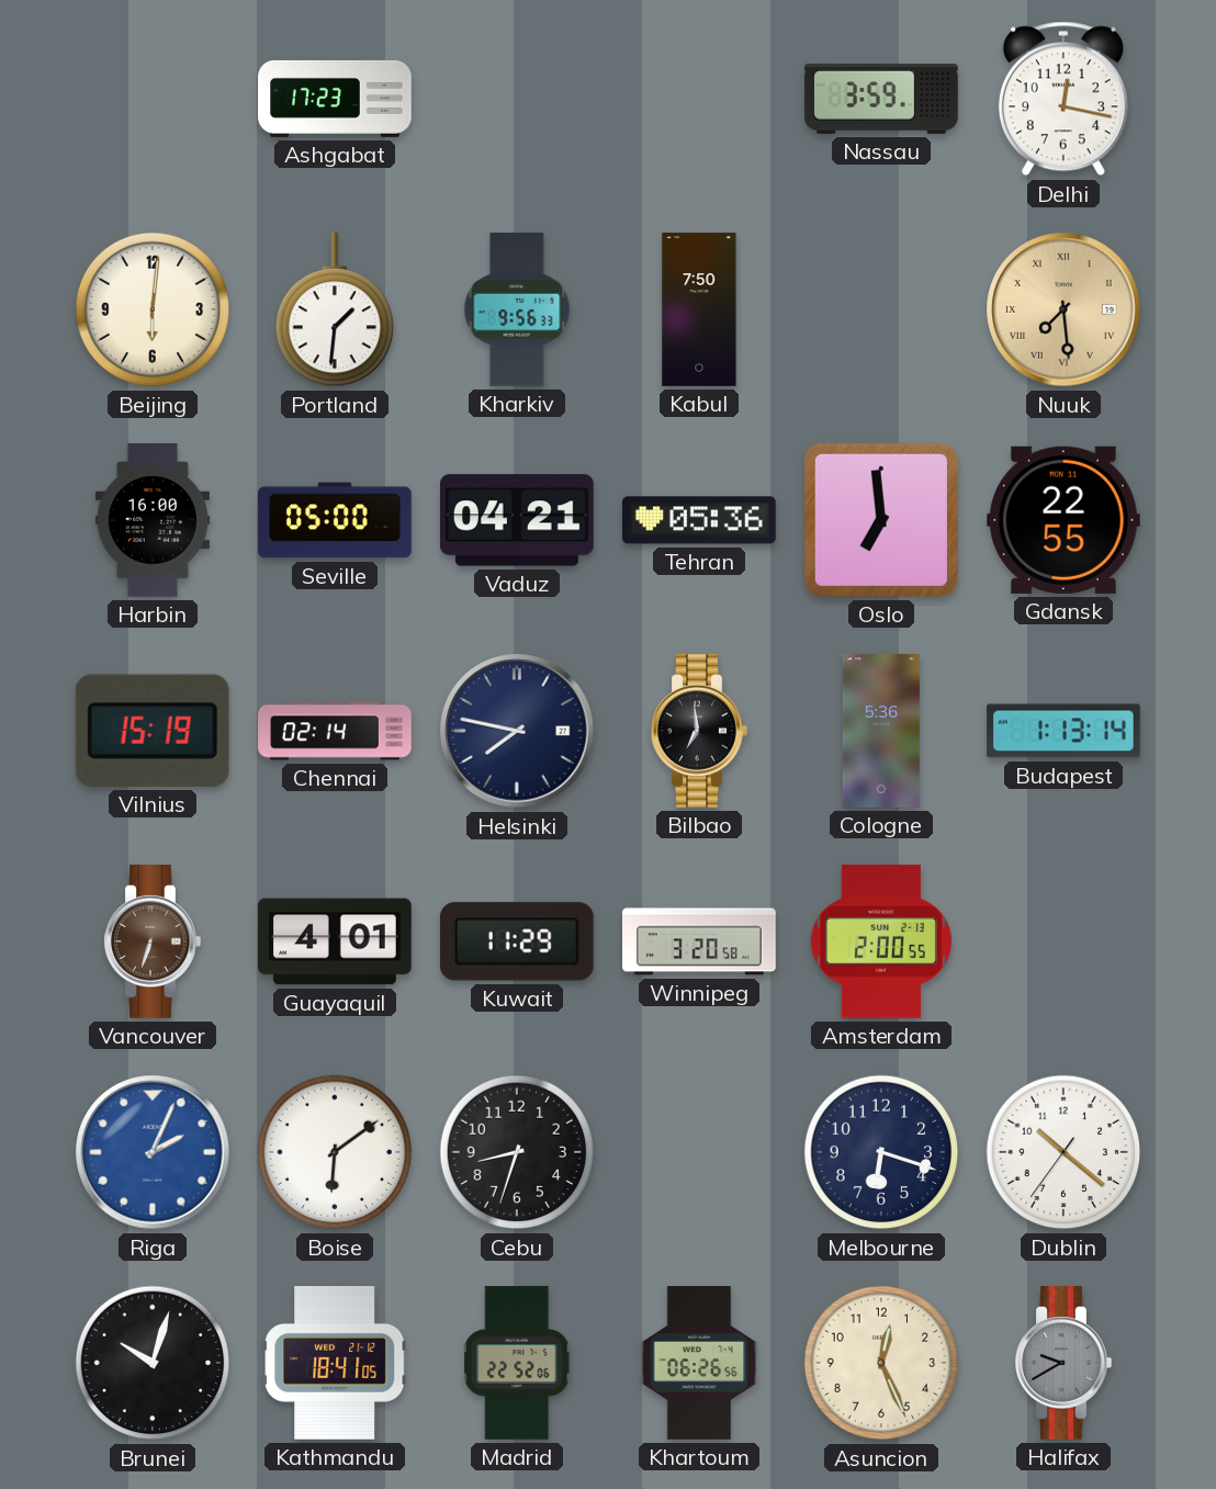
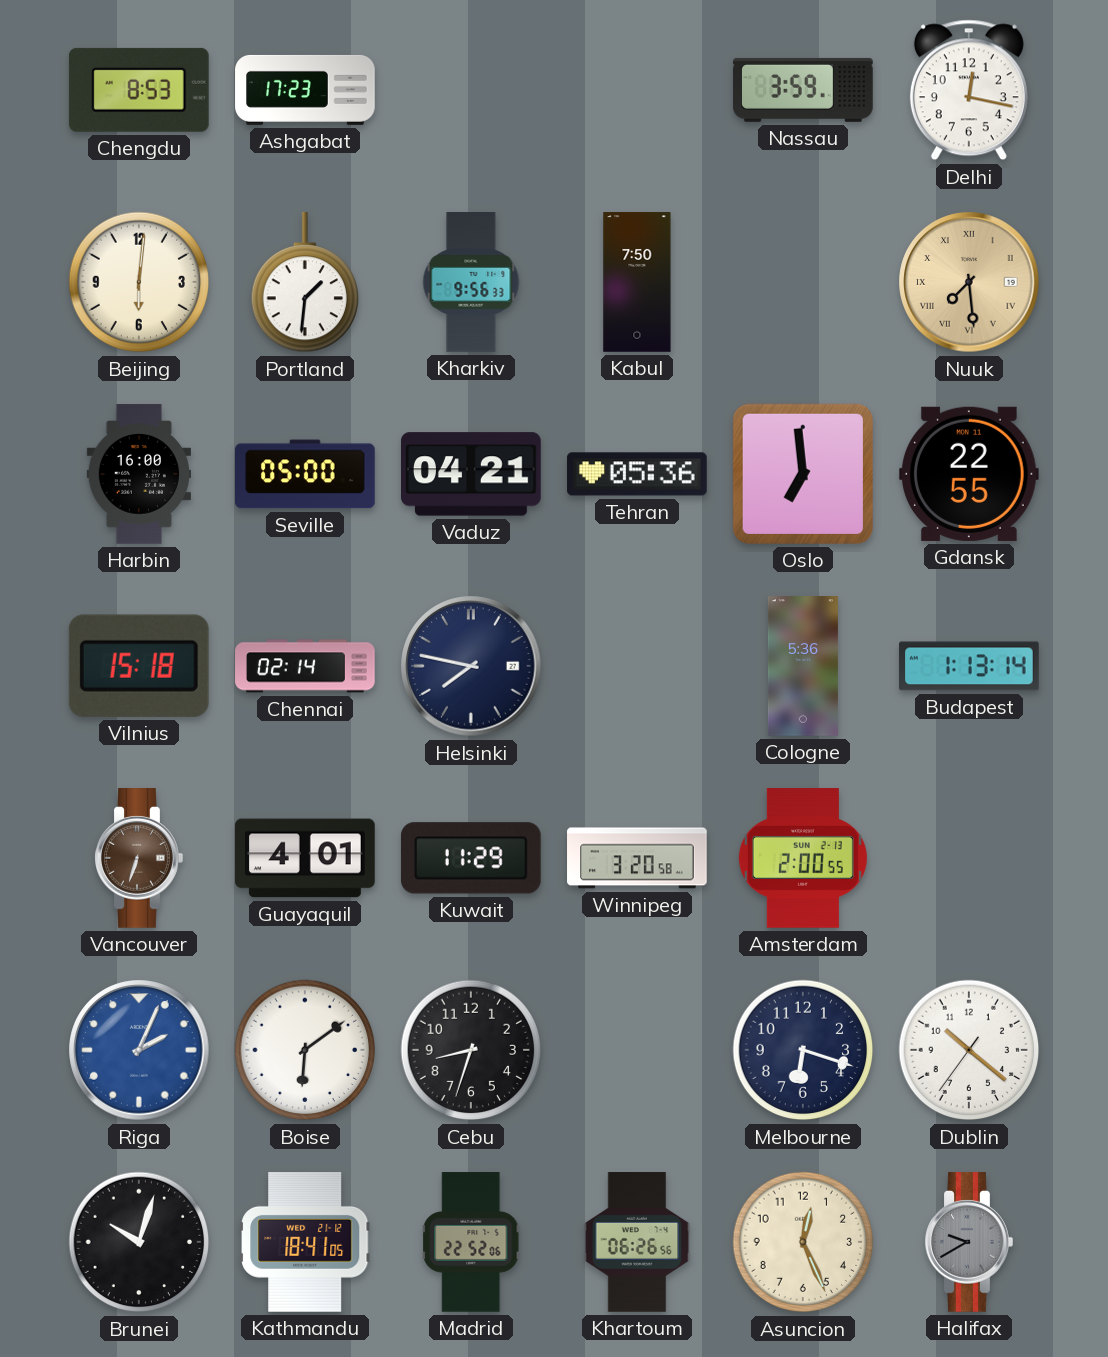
Chengdu: none -> 8:53
Vilnius: 15:19 -> 15:18
Bilbao: 6:59 -> none
